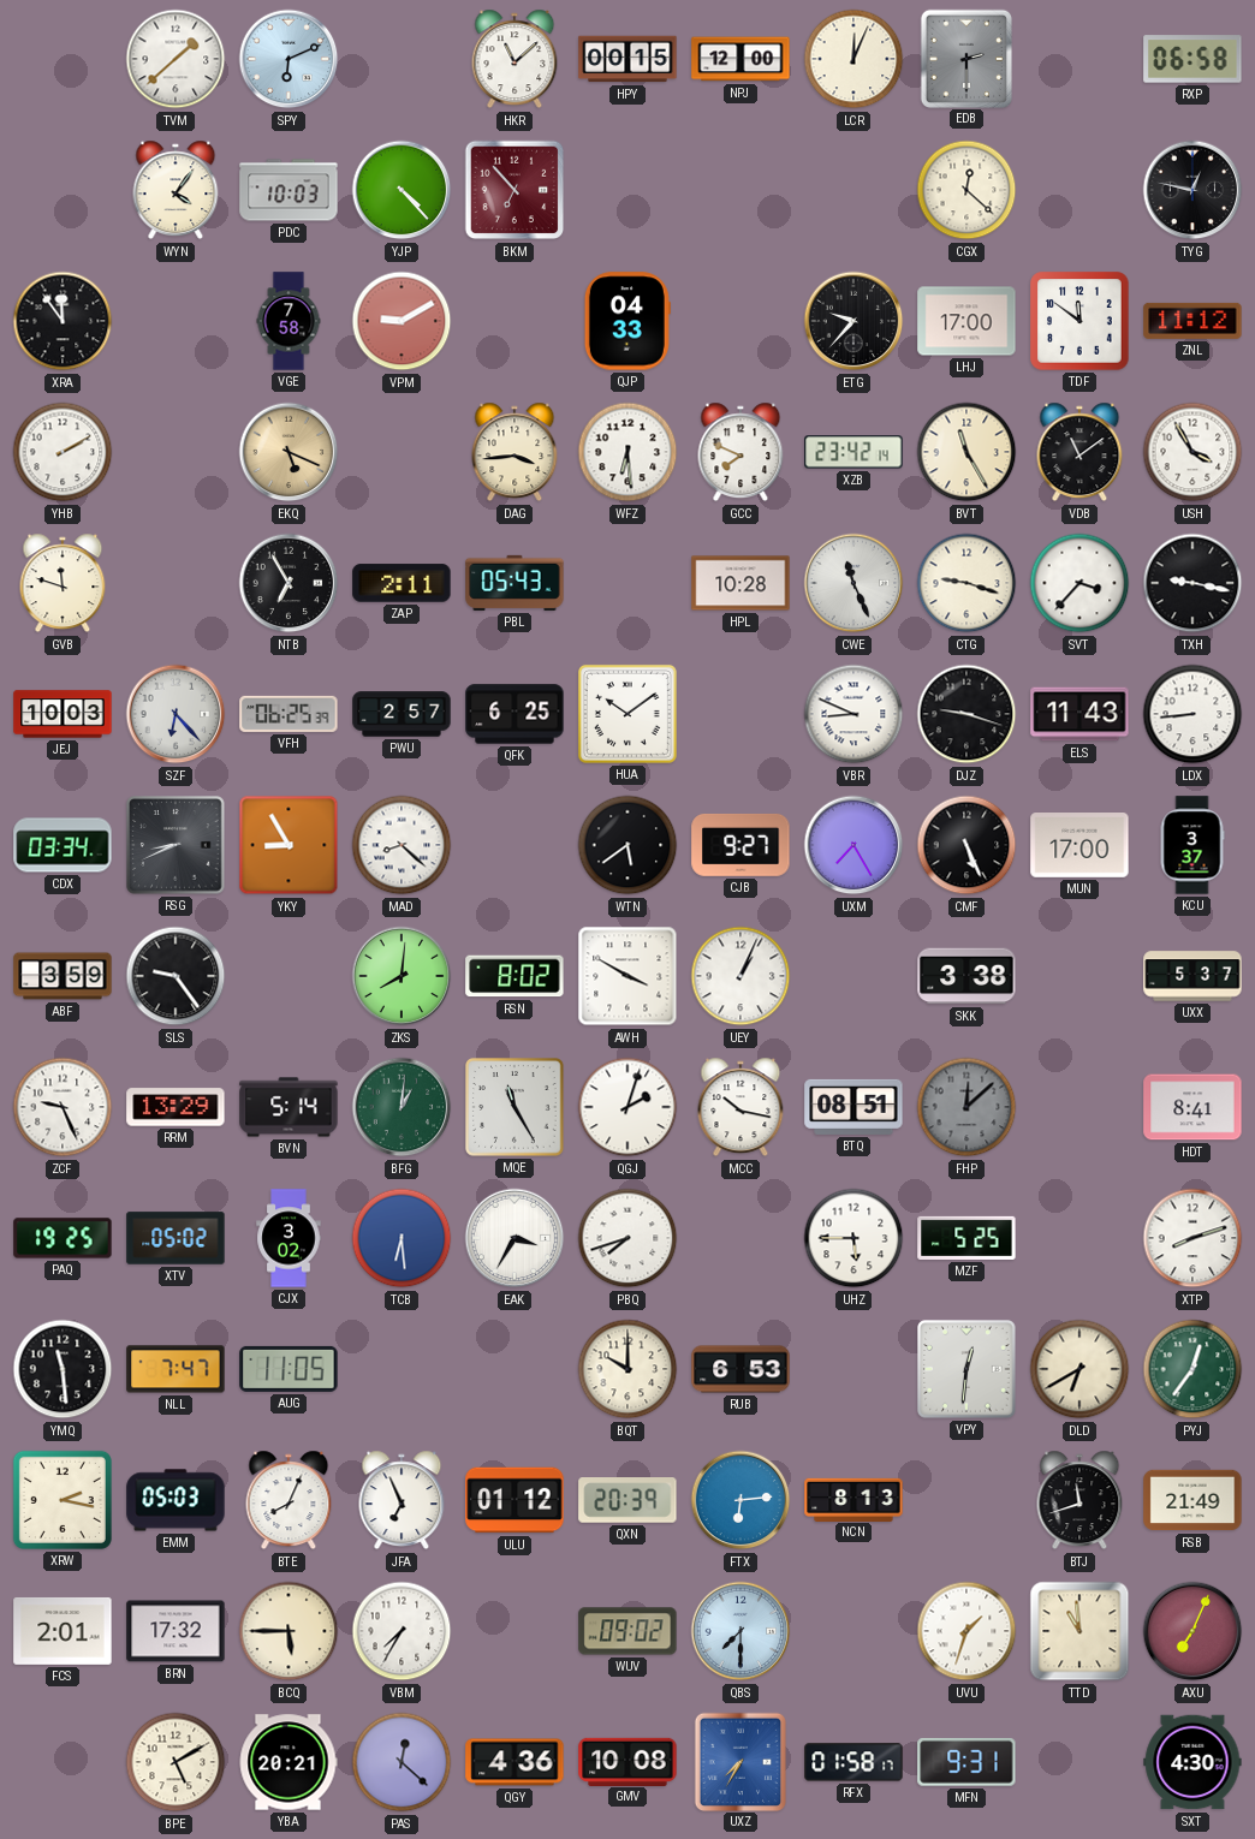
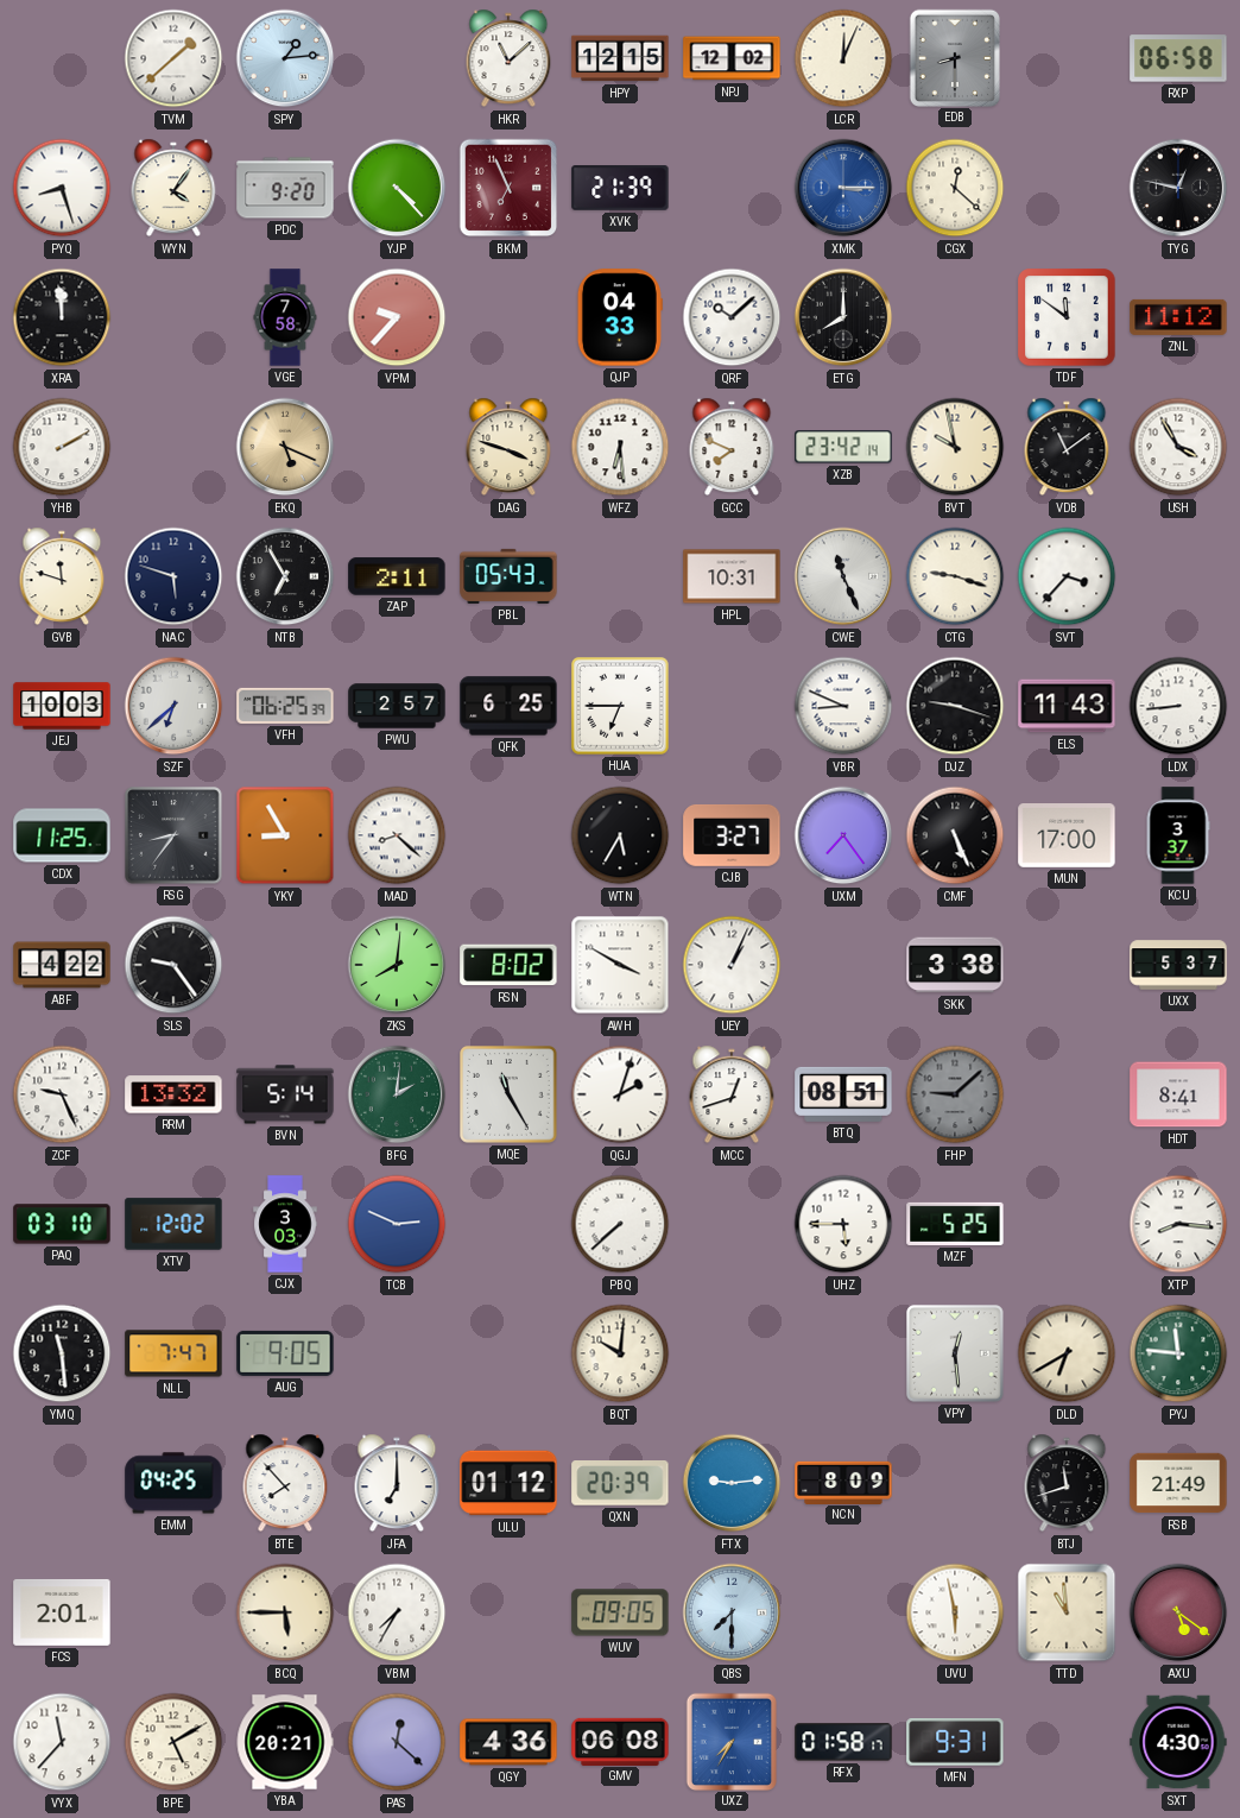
SPY: 6:11 -> 1:14
HPY: 00:15 -> 12:15
NPJ: 12:00 -> 12:02
EDB: 2:30 -> 8:30
PYQ: none -> 8:27
PDC: 10:03 -> 9:20
BKM: 6:53 -> 6:56
XVK: none -> 21:39
XMK: none -> 3:15
XRA: 11:54 -> 11:59
VPM: 9:10 -> 9:37
QRF: none -> 10:08
ETG: 9:37 -> 8:00
LHJ: 17:00 -> none
DAG: 3:44 -> 3:48
BVT: 11:25 -> 9:58
NAC: none -> 5:48
HPL: 10:28 -> 10:31
TXH: 9:17 -> none
SZF: 6:23 -> 6:38
HUA: 10:09 -> 6:45
CDX: 03:34 -> 11:25
RSG: 8:41 -> 8:36
WTN: 5:39 -> 5:35
CJB: 9:27 -> 3:27
UXM: 7:25 -> 7:24
ABF: 3:59 -> 4:22
RRM: 13:29 -> 13:32
BFG: 1:01 -> 2:01
MCC: 10:17 -> 12:42
FHP: 12:08 -> 9:08
PAQ: 19:25 -> 03:10
XTV: 05:02 -> 12:02
CJX: 3:02 -> 3:03
TCB: 6:29 -> 2:49
EAK: 3:35 -> none
PBQ: 7:42 -> 7:38
XTP: 8:12 -> 8:16
AUG: 11:05 -> 9:05
BQT: 10:00 -> 10:01
RUB: 6:53 -> none
VPY: 12:31 -> 12:29
PYJ: 12:36 -> 11:46
XRW: 2:17 -> none
EMM: 05:03 -> 04:25
BTE: 8:04 -> 7:53
JFA: 6:56 -> 7:00
FTX: 6:14 -> 9:14
NCN: 8:13 -> 8:09
BRN: 17:32 -> none
WUV: 09:02 -> 09:05
UVU: 1:33 -> 5:58
AXU: 7:04 -> 5:21
VYX: none -> 11:37
GMV: 10:08 -> 06:08
